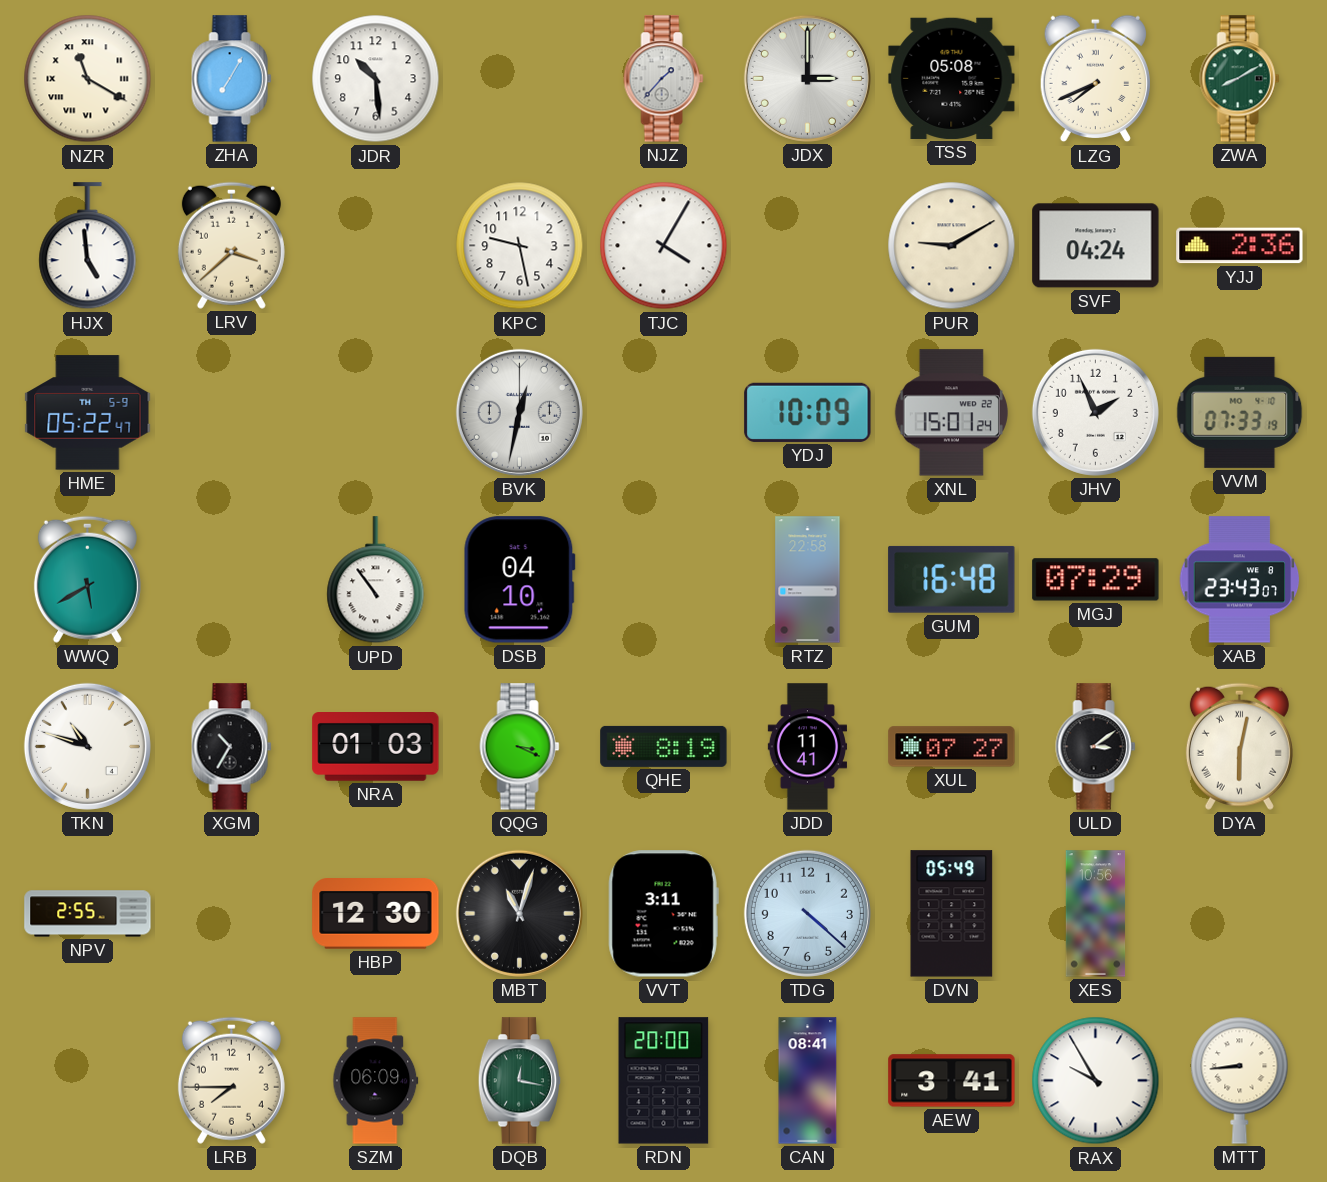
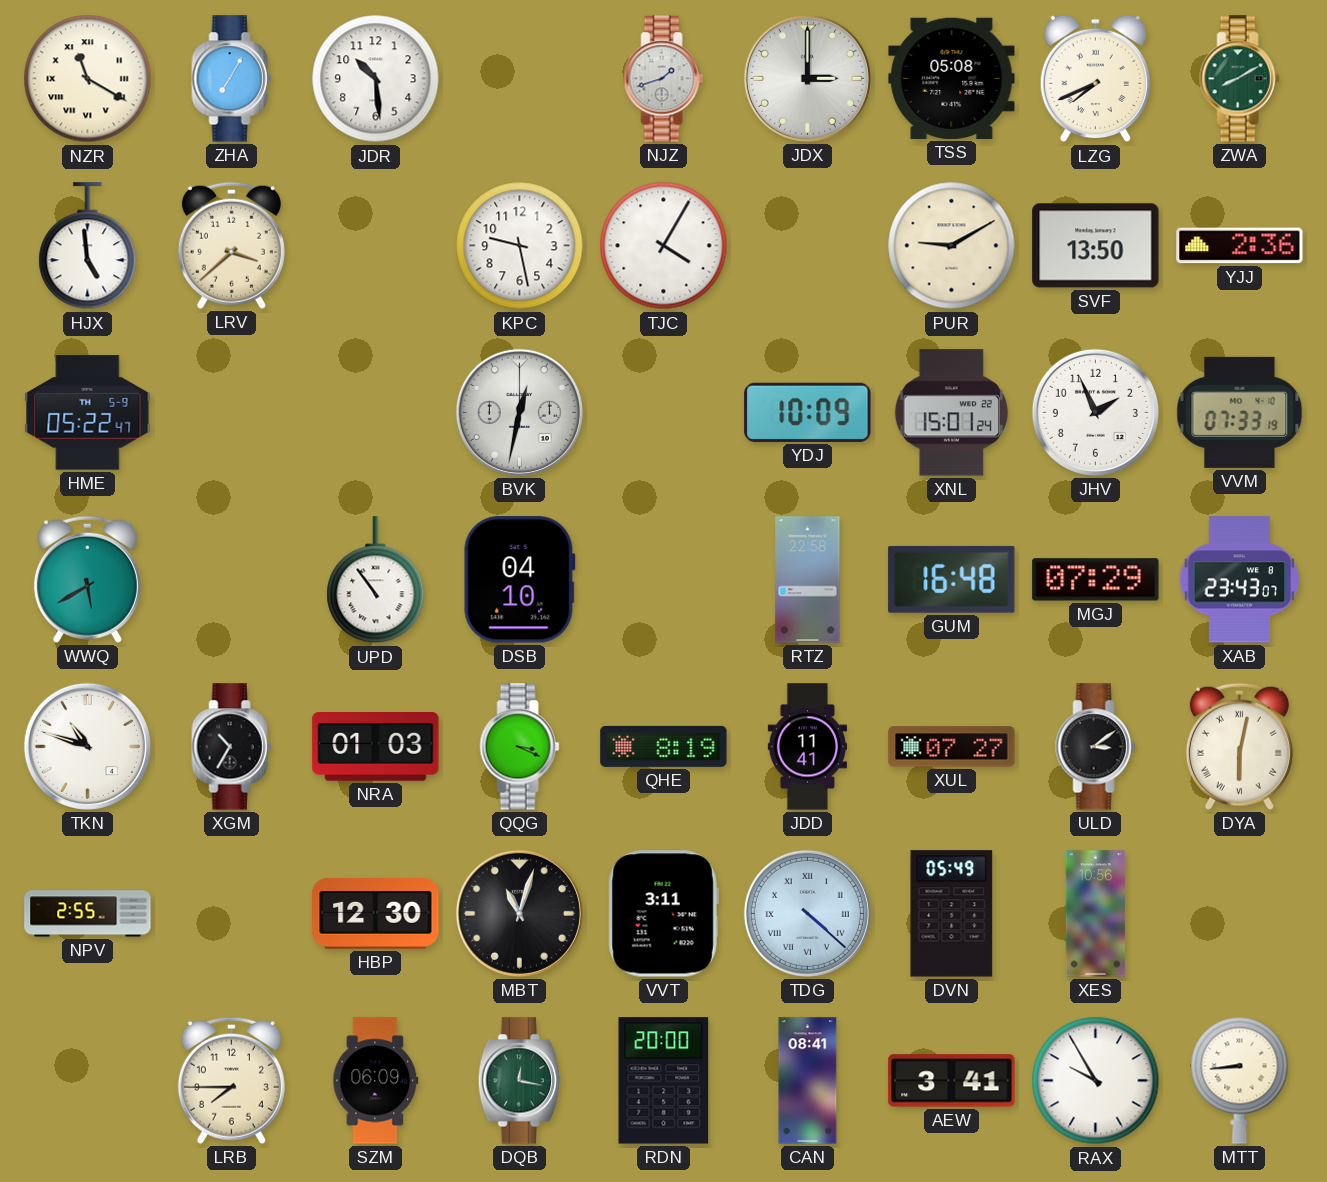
NJZ: 1:37 -> 1:42
SVF: 04:24 -> 13:50
TDG numerals: Arabic -> Roman
